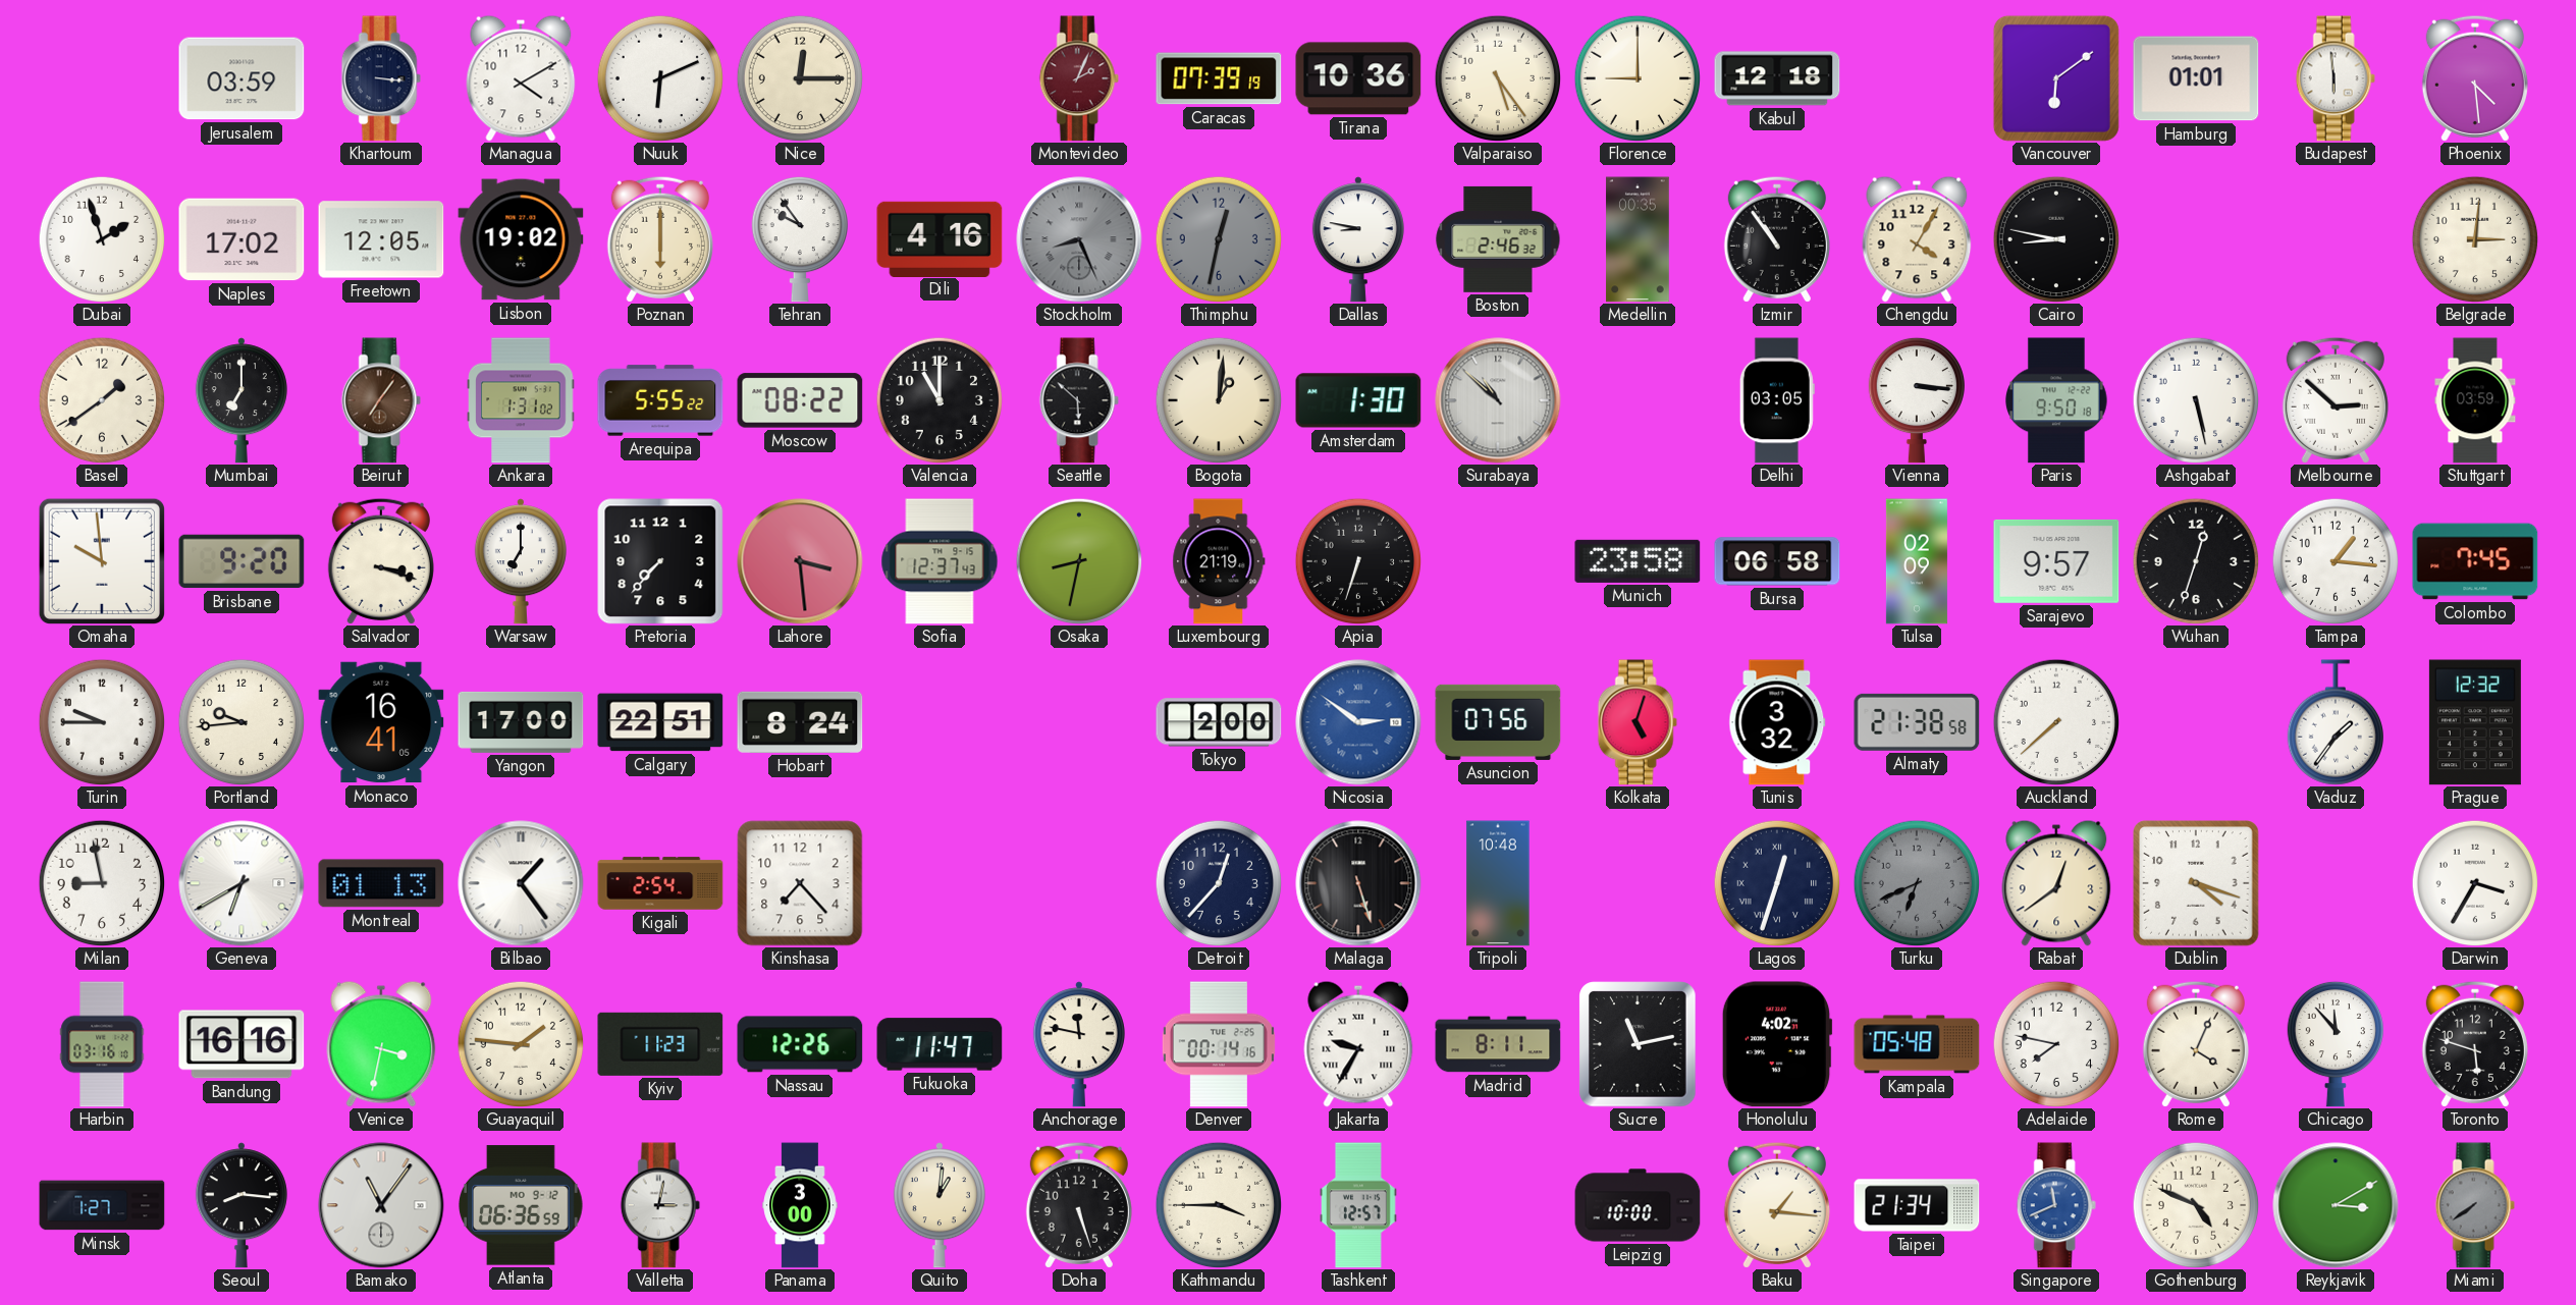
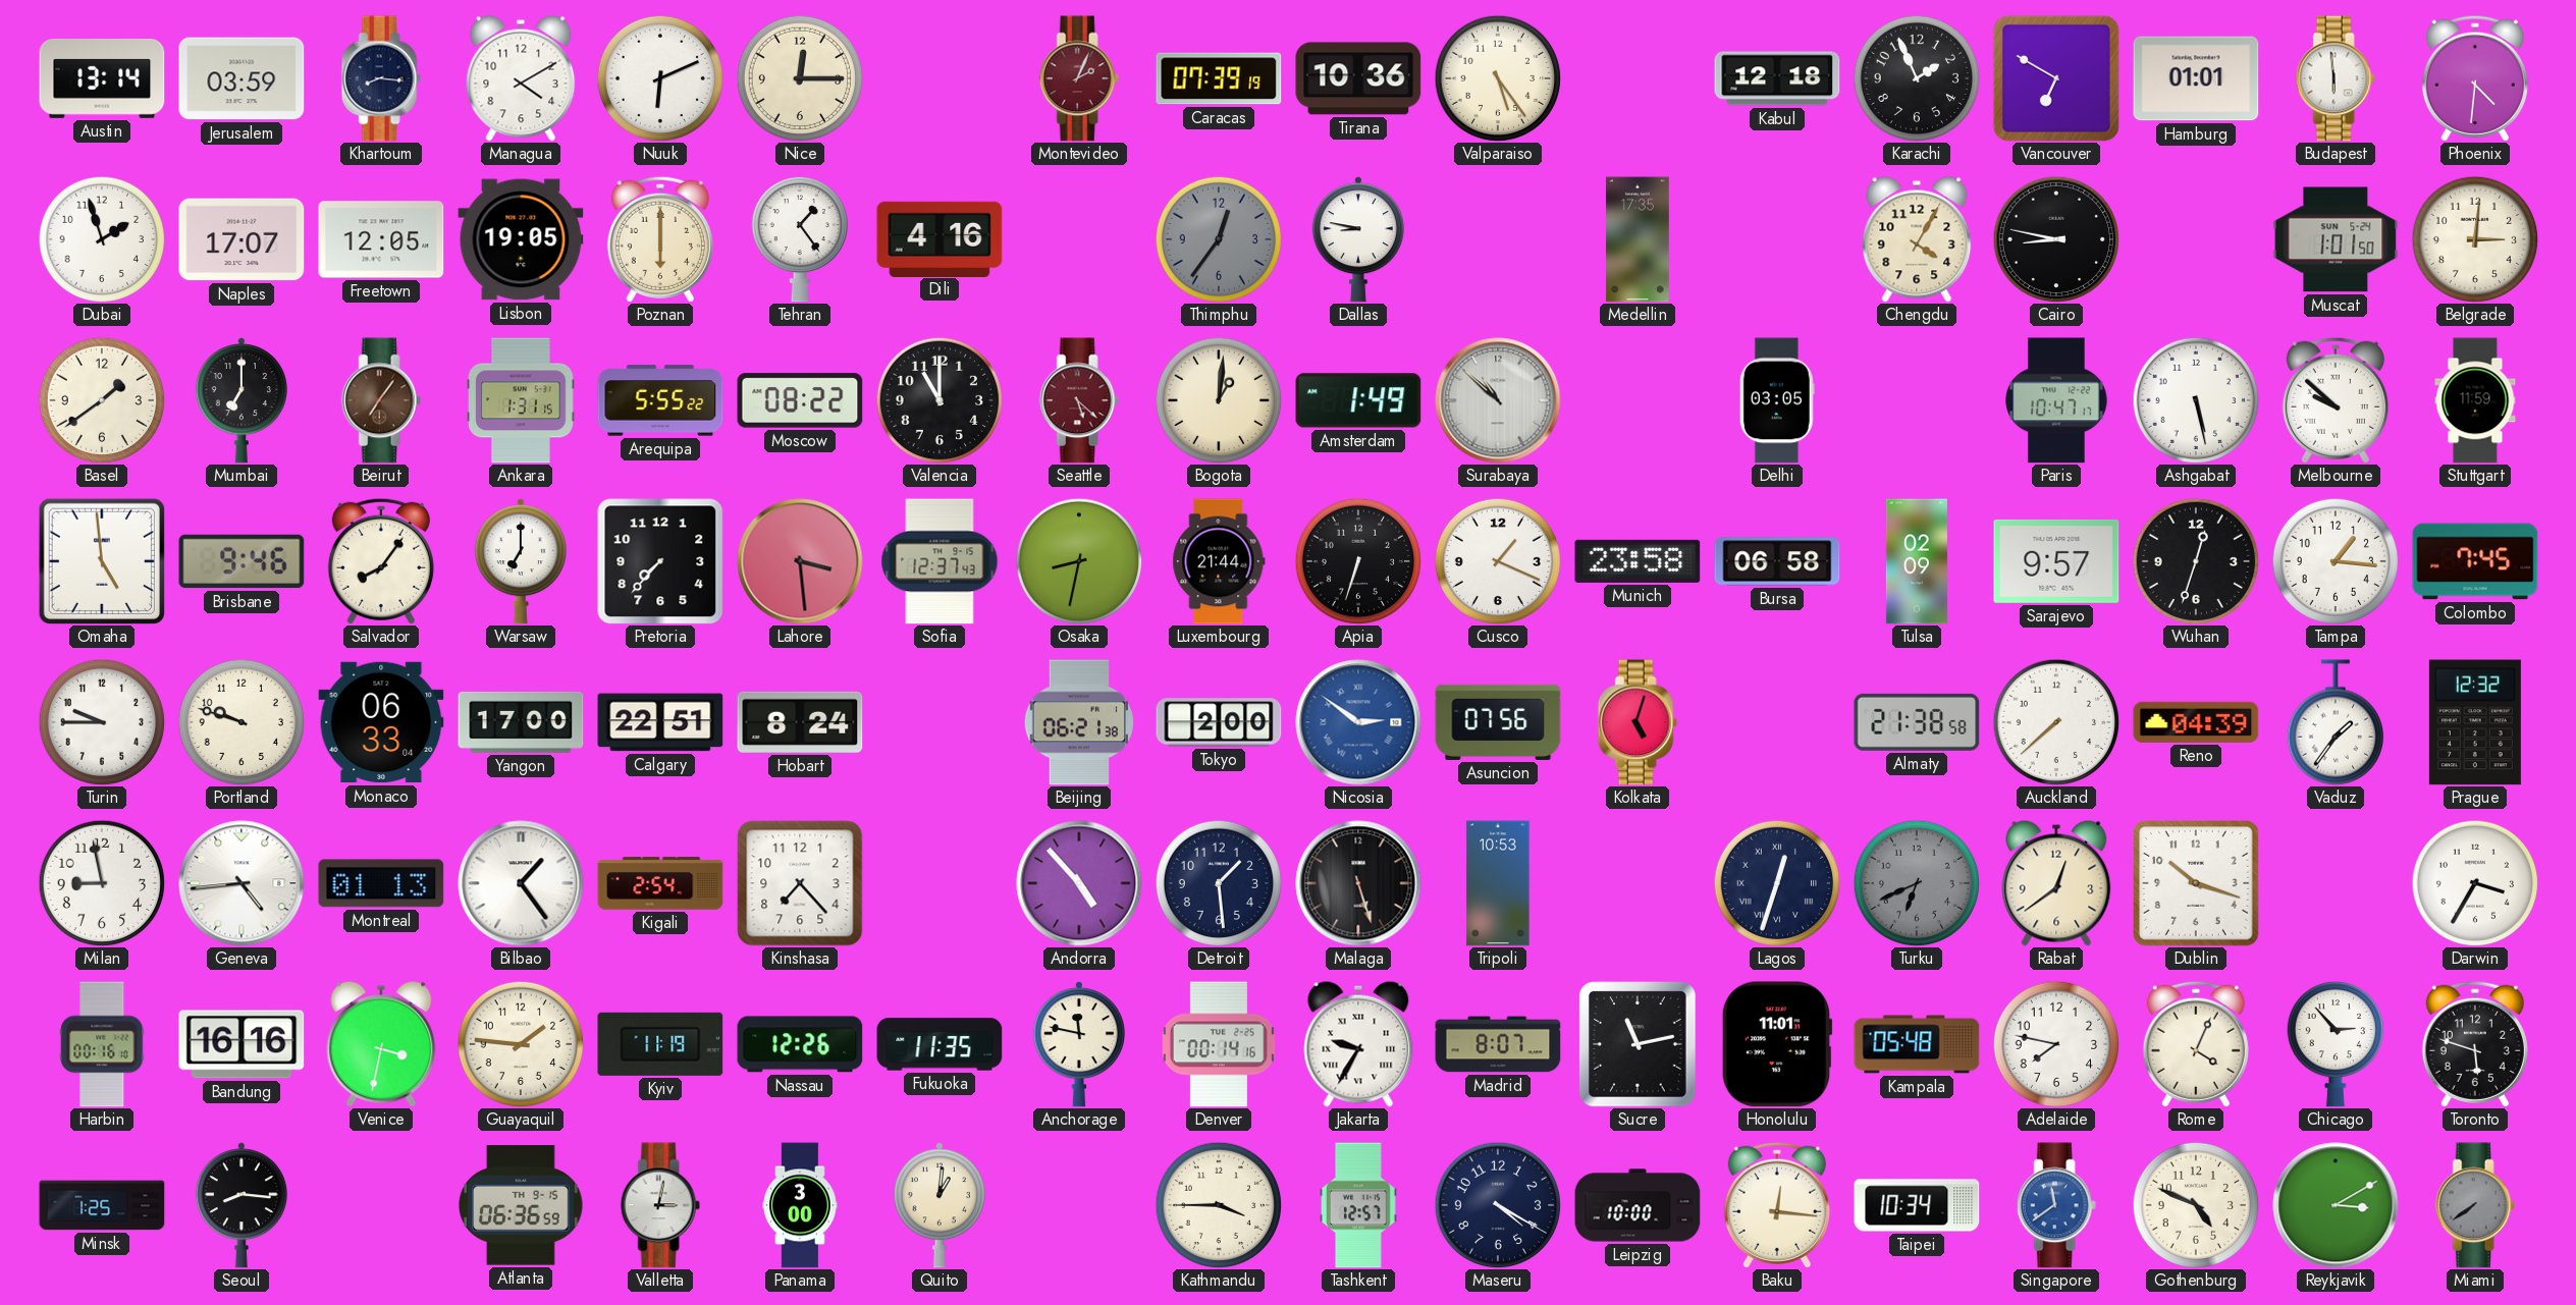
Austin: none -> 13:14
Khartoum: 3:16 -> 8:16
Florence: 9:00 -> none
Karachi: none -> 1:56
Vancouver: 6:09 -> 6:50
Phoenix: 4:29 -> 4:31
Naples: 17:02 -> 17:07
Lisbon: 19:02 -> 19:05
Tehran: 9:54 -> 1:24
Stockholm: 8:26 -> none
Thimphu: 12:32 -> 12:36
Boston: 2:46 -> none
Medellin: 00:35 -> 17:35
Izmir: 10:54 -> none
Muscat: none -> 1:01
Ankara: 1:31:02 -> 1:31:15
Seattle: 5:52 -> 5:22
Seattle dial: black -> burgundy
Amsterdam: 1:30 -> 1:49
Vienna: 3:16 -> none
Paris: 9:50 -> 10:47
Melbourne: 2:52 -> 9:52
Stuttgart: 03:59 -> 11:59
Omaha: 9:59 -> 4:59
Brisbane: 9:20 -> 9:46
Salvador: 3:18 -> 8:06
Luxembourg: 21:19 -> 21:44
Cusco: none -> 1:19
Portland: 9:44 -> 9:48
Monaco: 16:41 -> 06:33
Beijing: none -> 06:21
Tunis: 3:32 -> none
Reno: none -> 04:39
Geneva: 6:40 -> 4:44
Andorra: none -> 4:53
Detroit: 12:37 -> 1:29
Tripoli: 10:48 -> 10:53
Dublin: 4:18 -> 10:18
Harbin: 03:16 -> 00:16
Kyiv: 11:23 -> 11:19
Fukuoka: 11:47 -> 11:35
Madrid: 8:11 -> 8:07
Honolulu: 4:02 -> 11:01
Chicago: 11:53 -> 2:53
Minsk: 1:27 -> 1:25
Bamako: 11:06 -> none
Atlanta date: MO 9-12 -> TH 9-15
Doha: 5:27 -> none
Maseru: none -> 4:20
Baku: 1:16 -> 12:16
Taipei: 21:34 -> 10:34
Singapore: 11:41 -> 11:39
